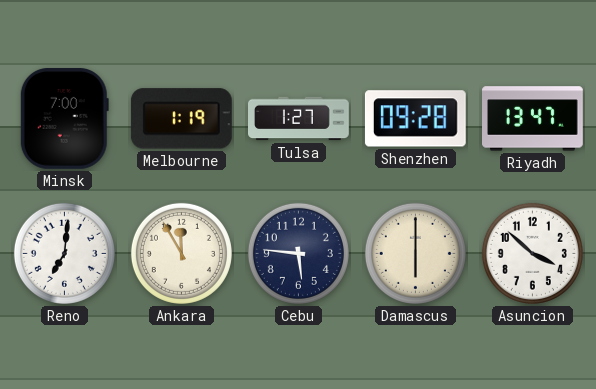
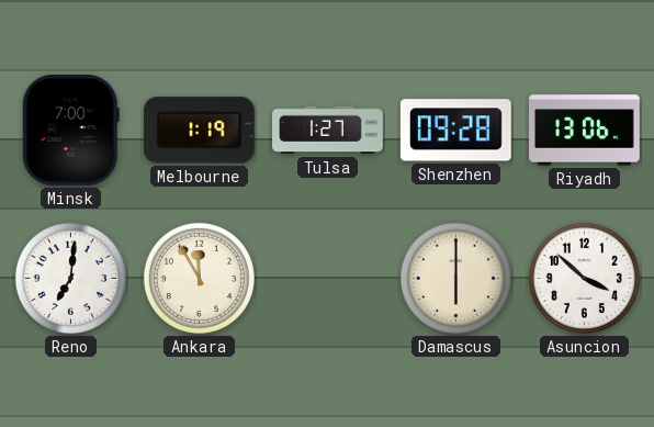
Riyadh: 13:47 -> 13:06
Cebu: 5:46 -> none
